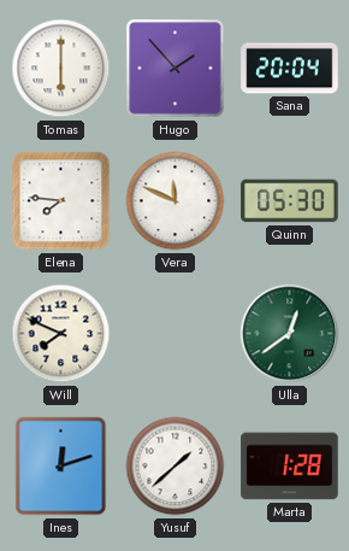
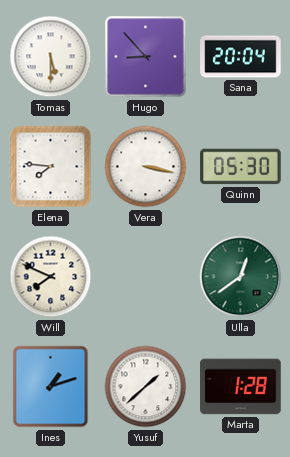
Tomas: 6:00 -> 5:30
Hugo: 1:53 -> 8:53
Vera: 11:49 -> 3:17
Ines: 12:12 -> 1:12
